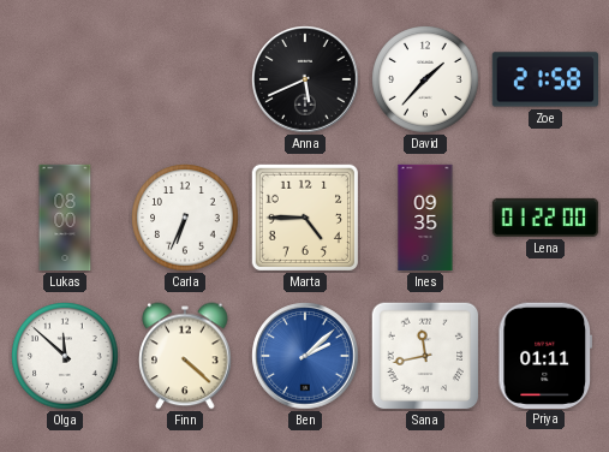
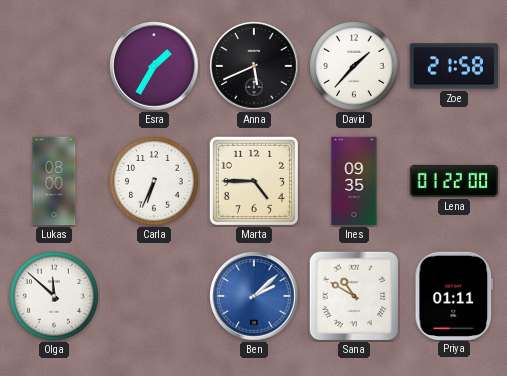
Esra: none -> 1:35
Finn: 4:22 -> none
Sana: 11:43 -> 10:50
